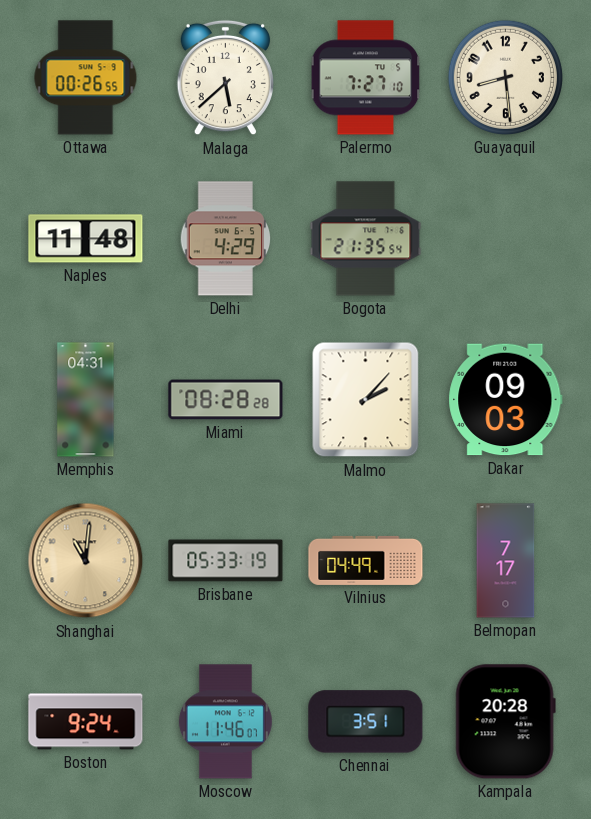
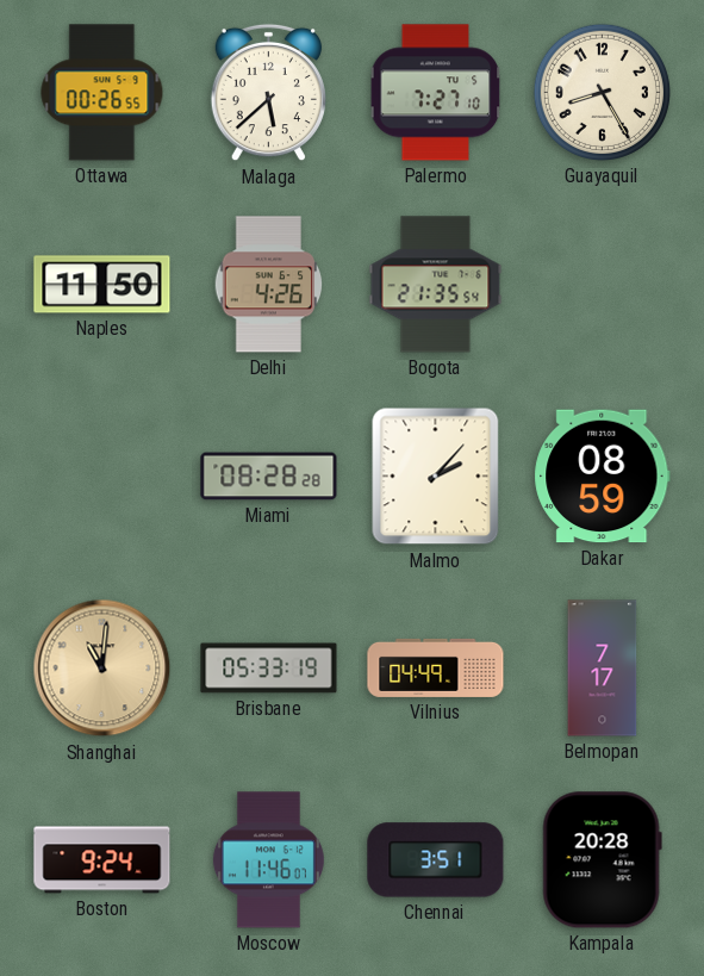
Guayaquil: 8:29 -> 8:25
Naples: 11:48 -> 11:50
Delhi: 4:29 -> 4:26
Memphis: 04:31 -> none
Dakar: 09:03 -> 08:59
